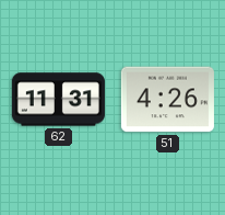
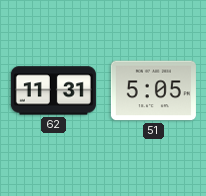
51: 4:26 -> 5:05
